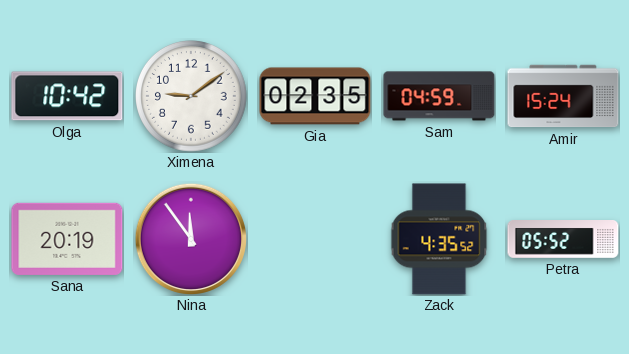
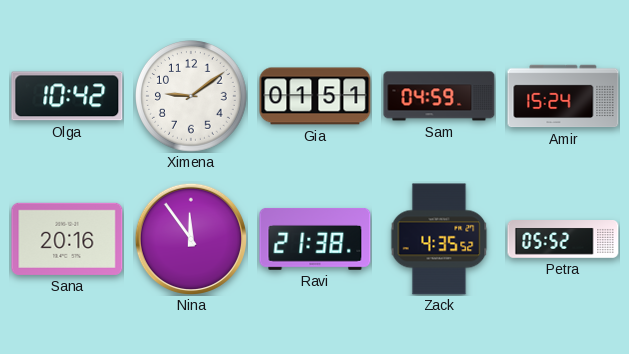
Gia: 02:35 -> 01:51
Sana: 20:19 -> 20:16
Ravi: none -> 21:38
